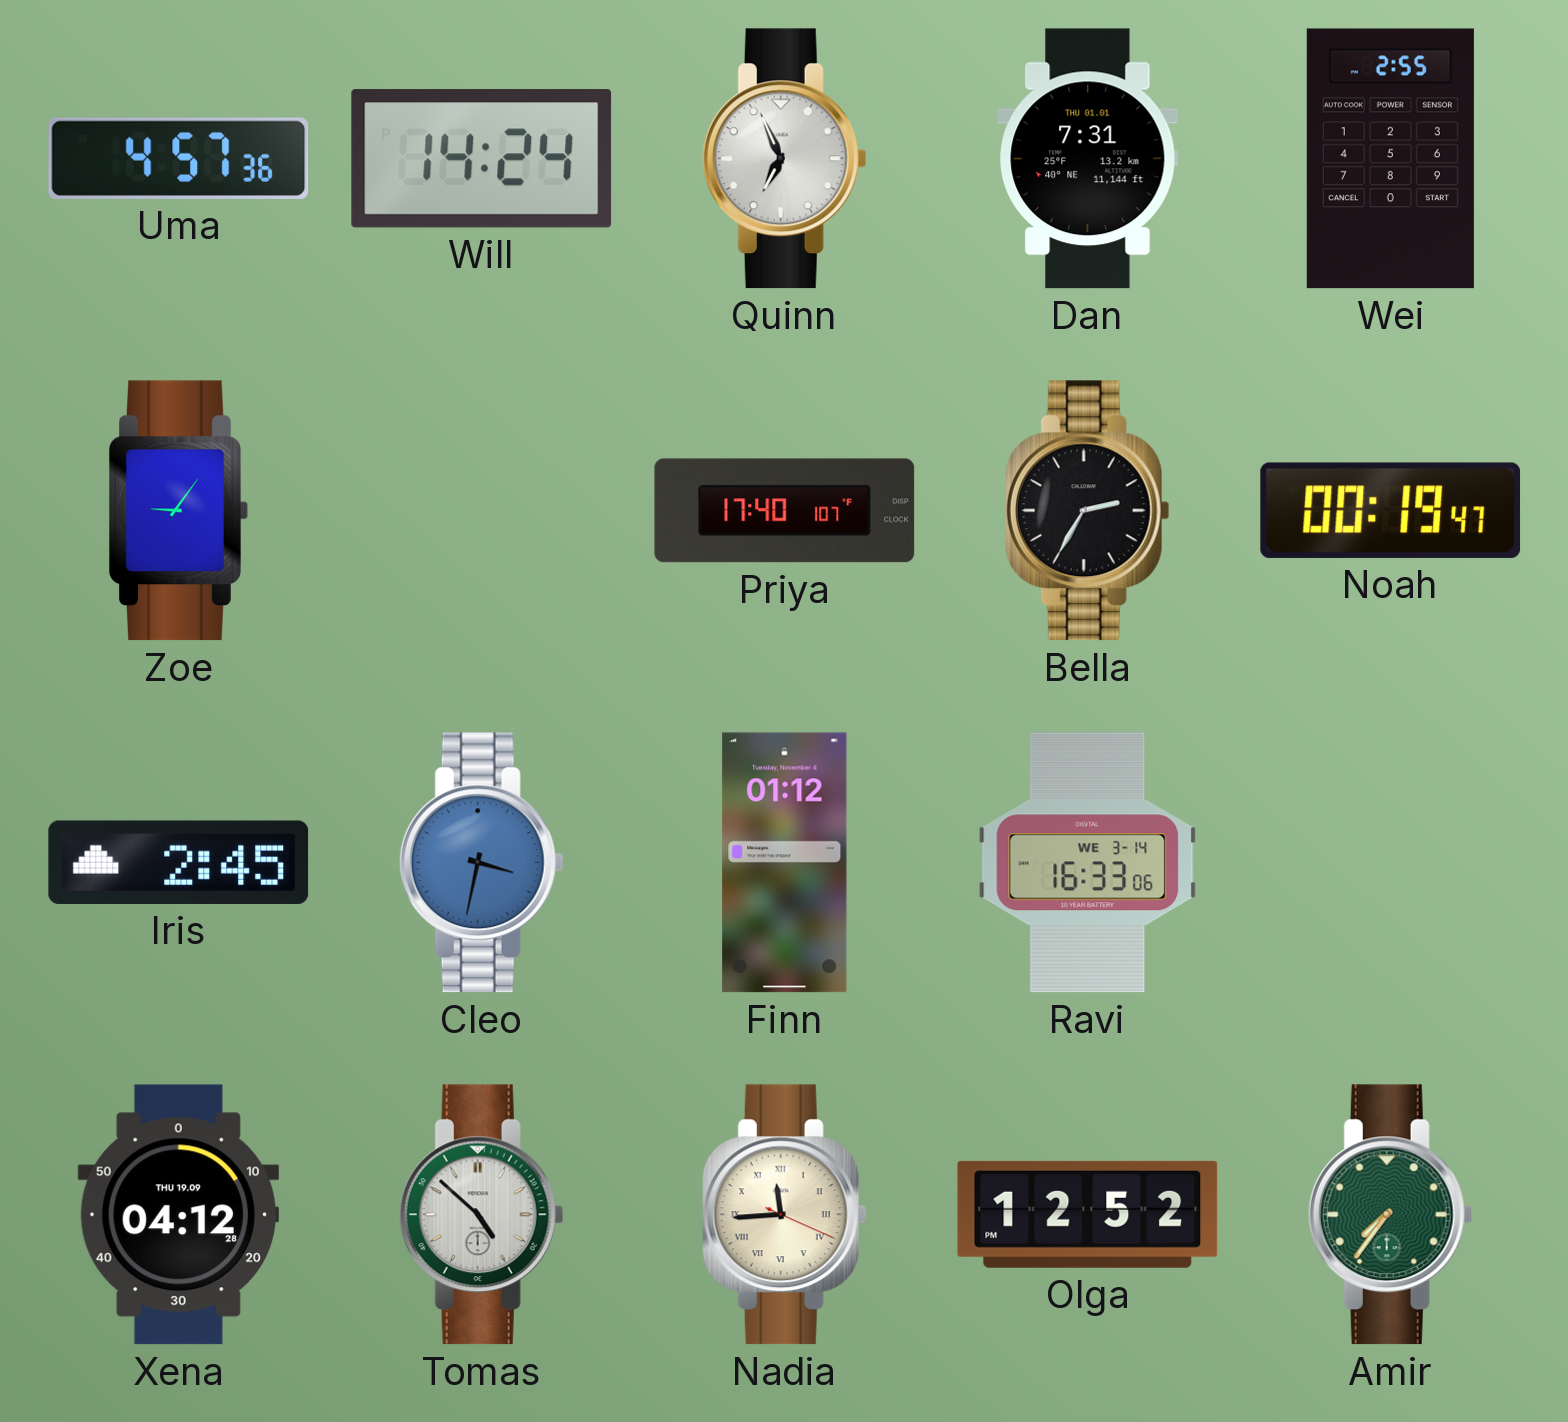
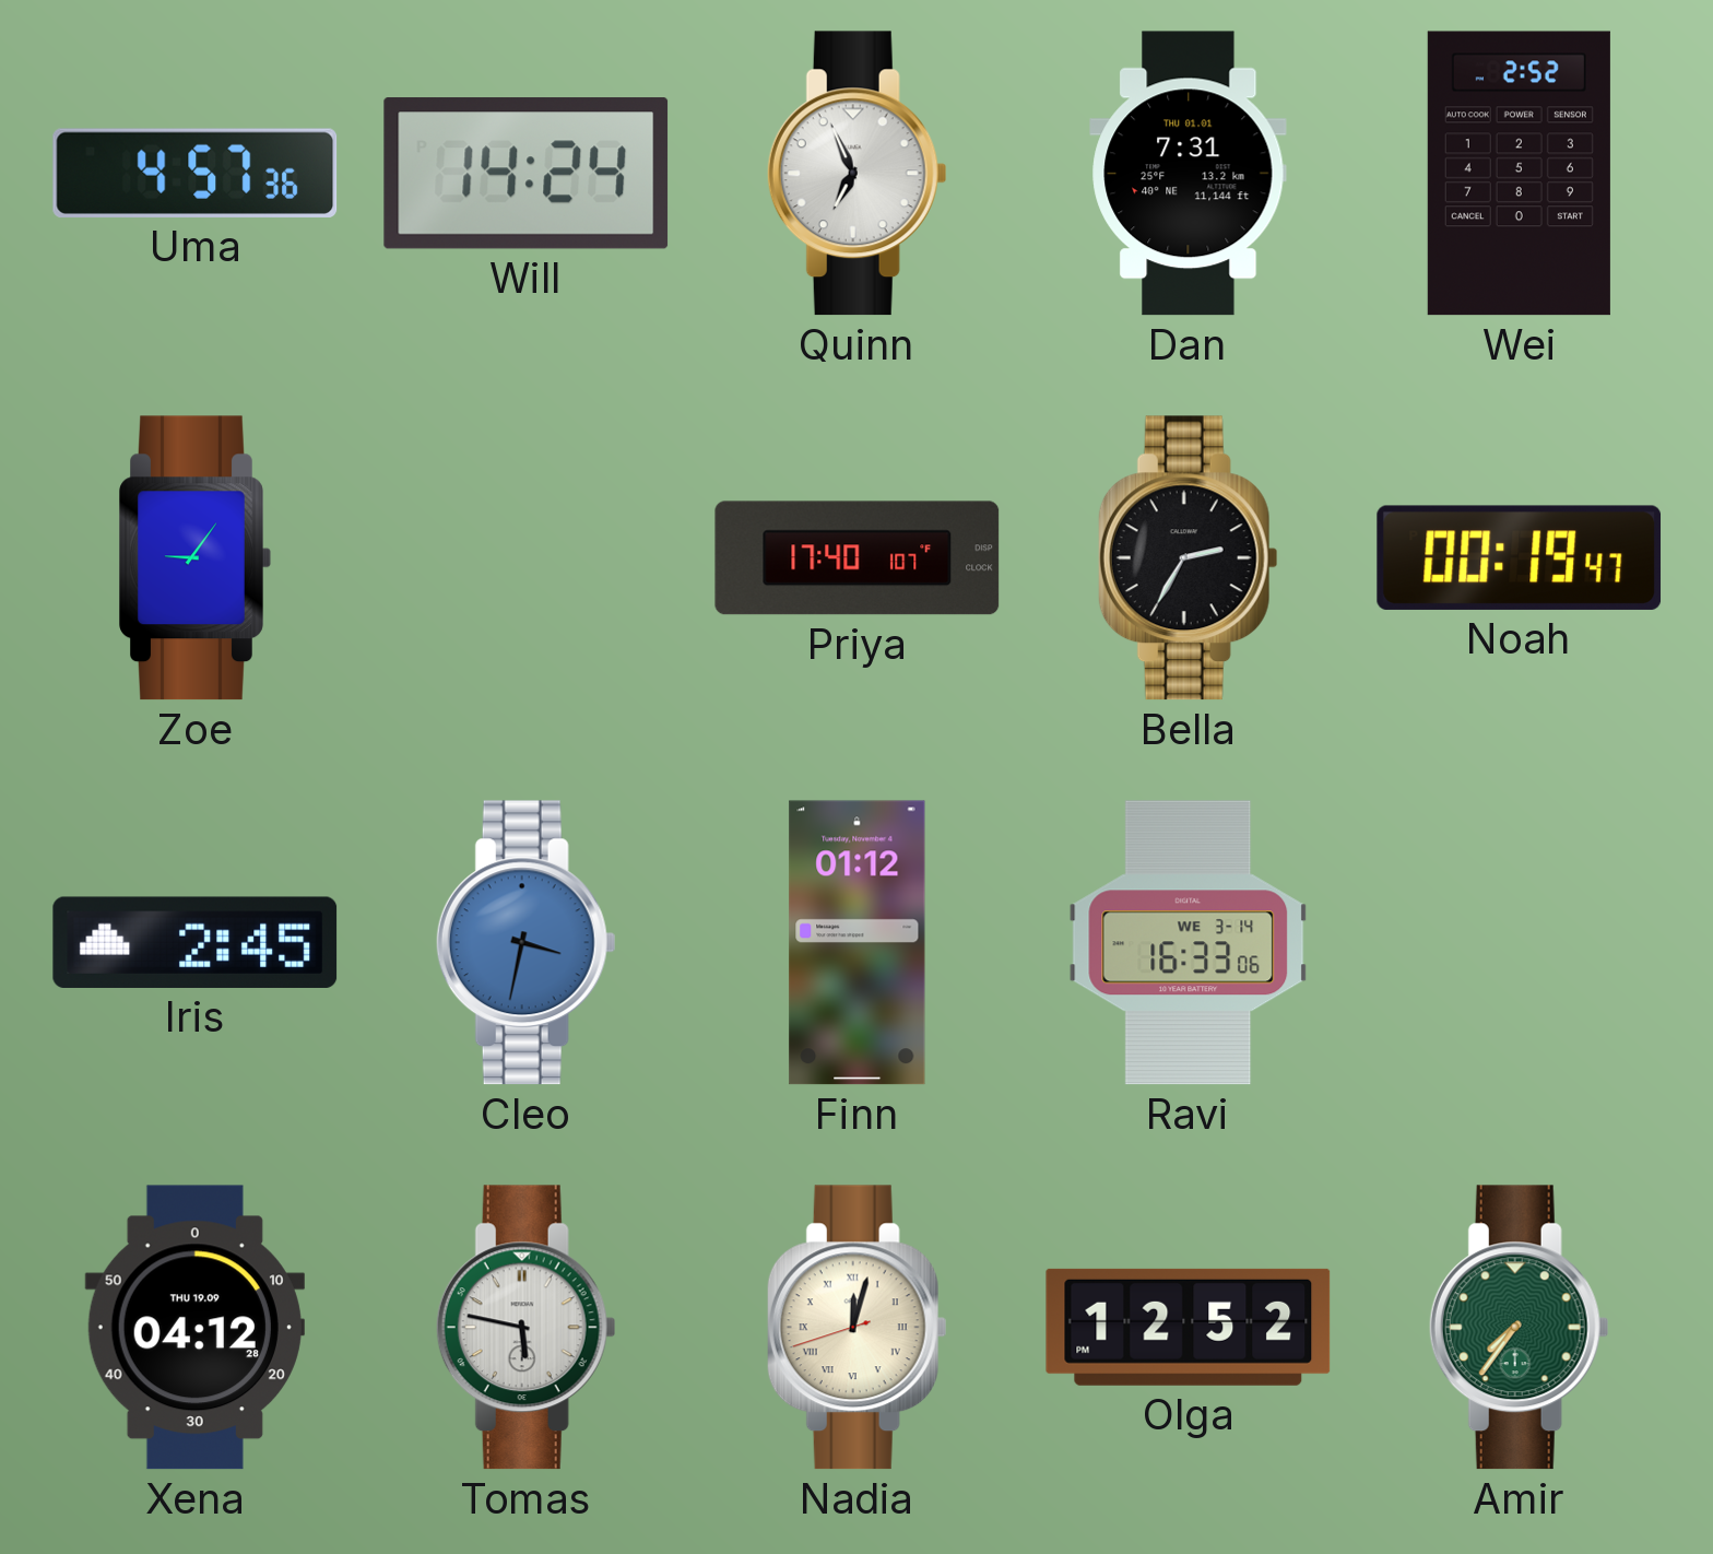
Wei: 2:55 -> 2:52
Tomas: 4:52 -> 5:47
Nadia: 11:44 -> 12:02
